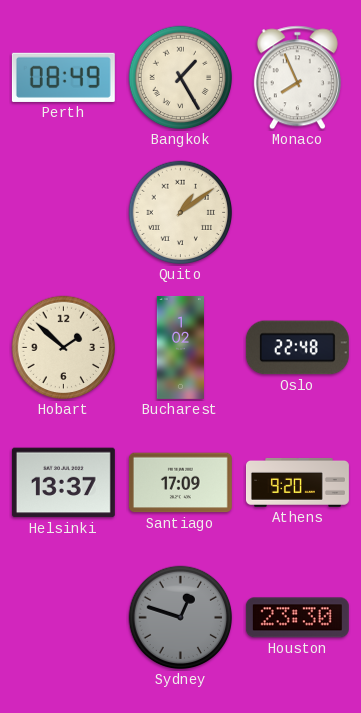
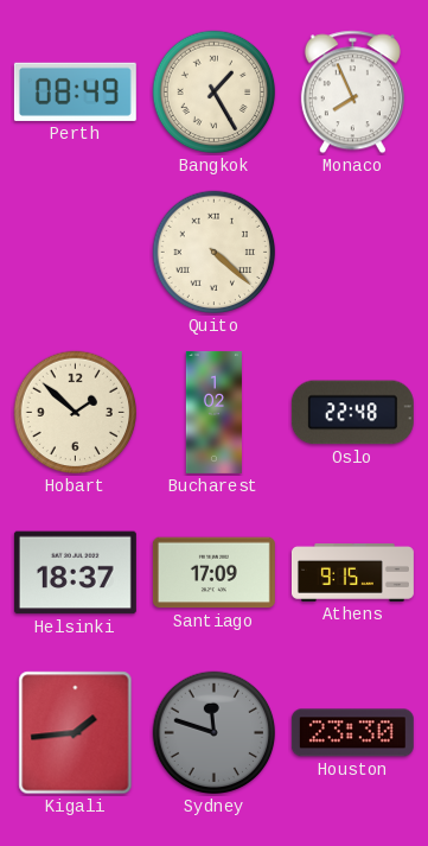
Quito: 1:09 -> 4:22
Helsinki: 13:37 -> 18:37
Athens: 9:20 -> 9:15
Kigali: none -> 1:44
Sydney: 12:48 -> 11:48
